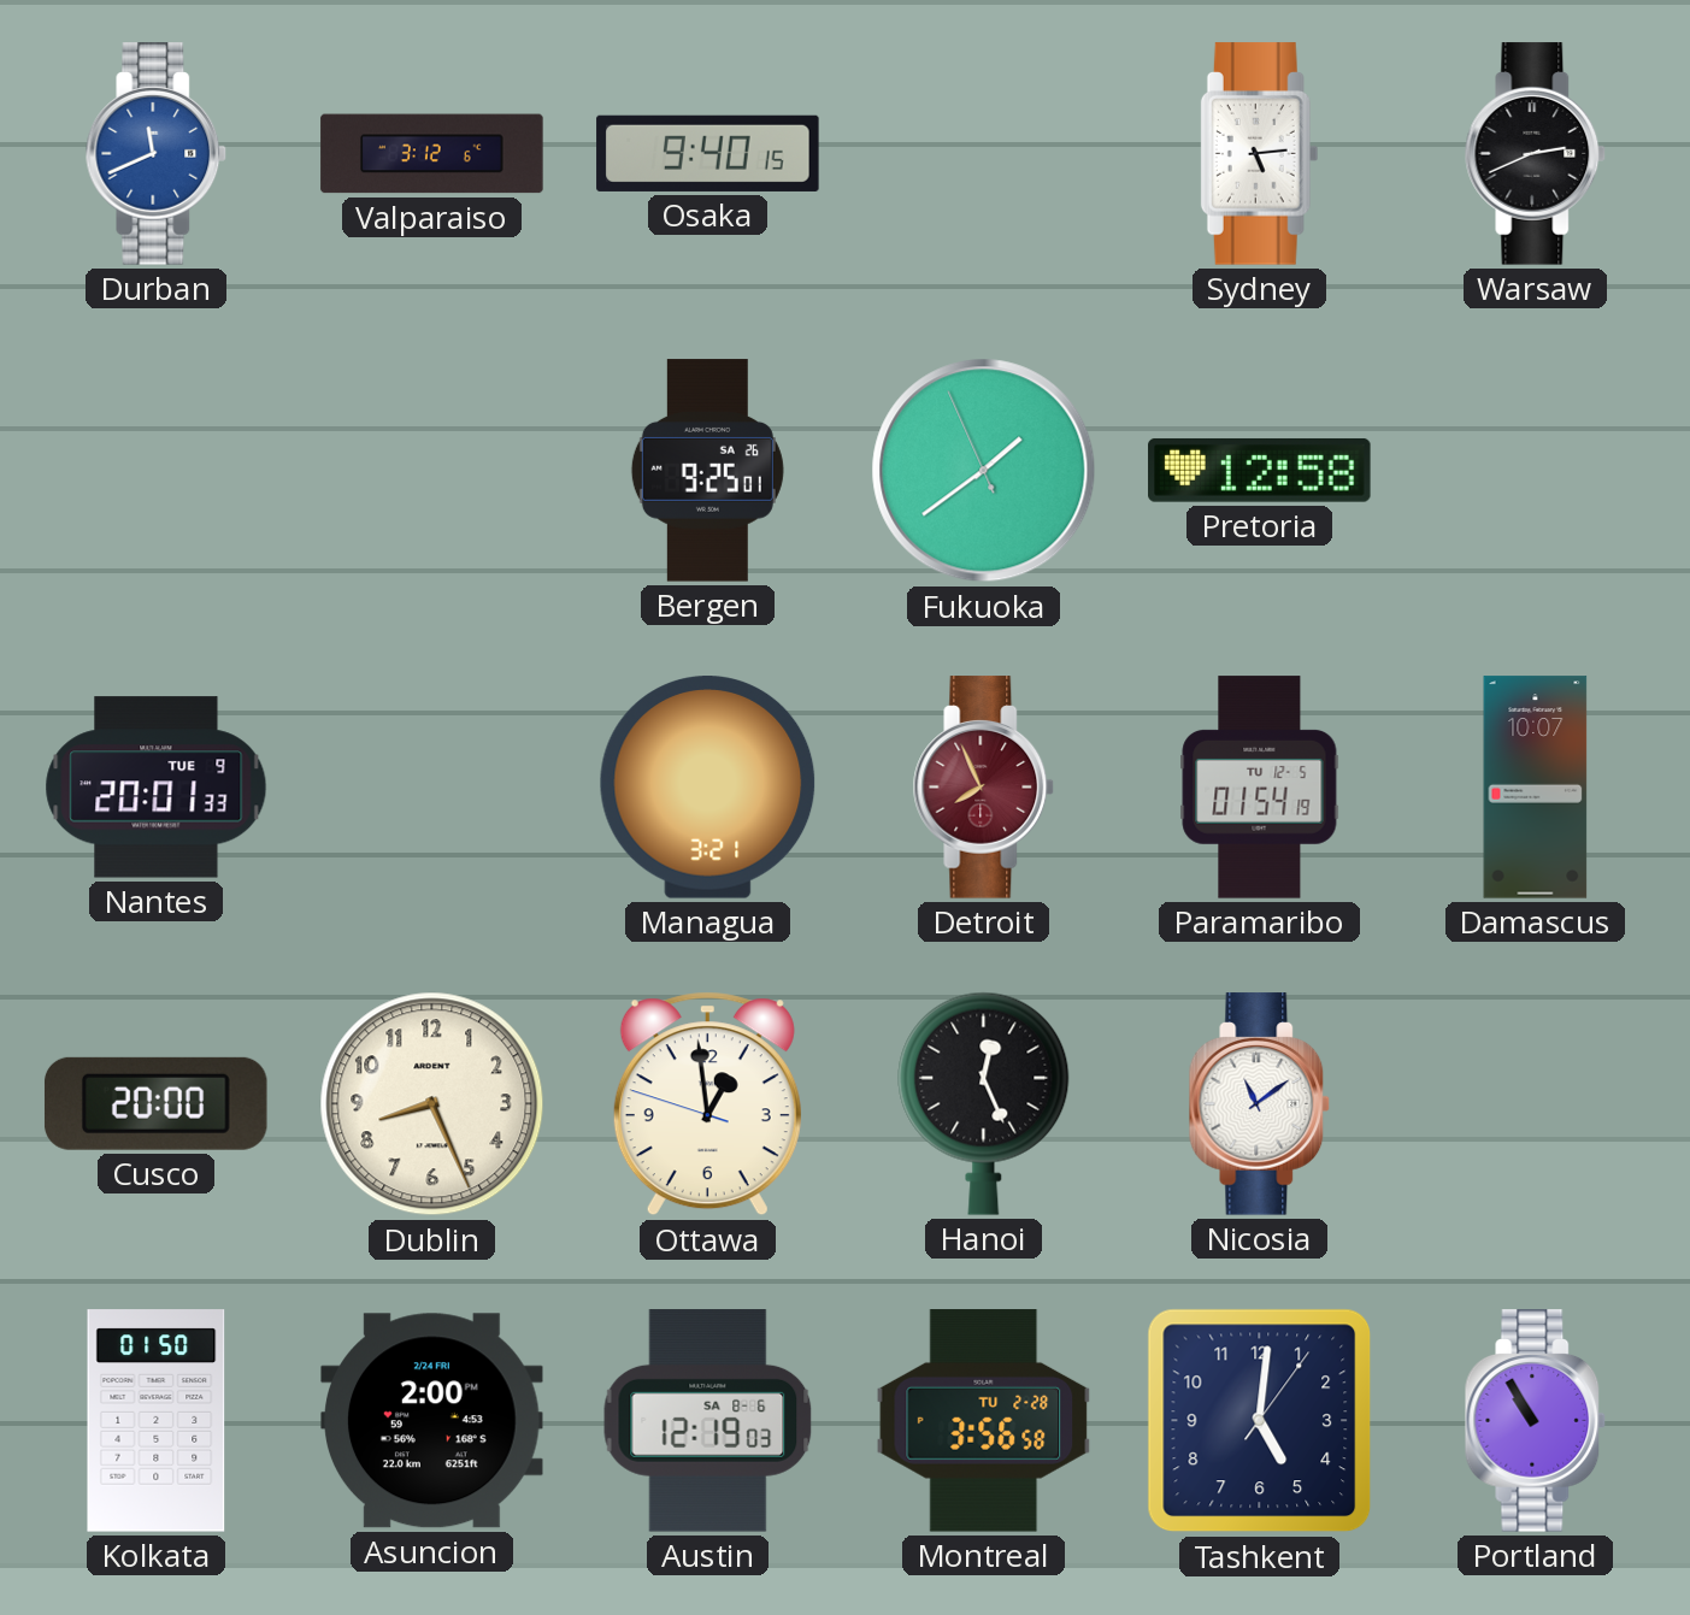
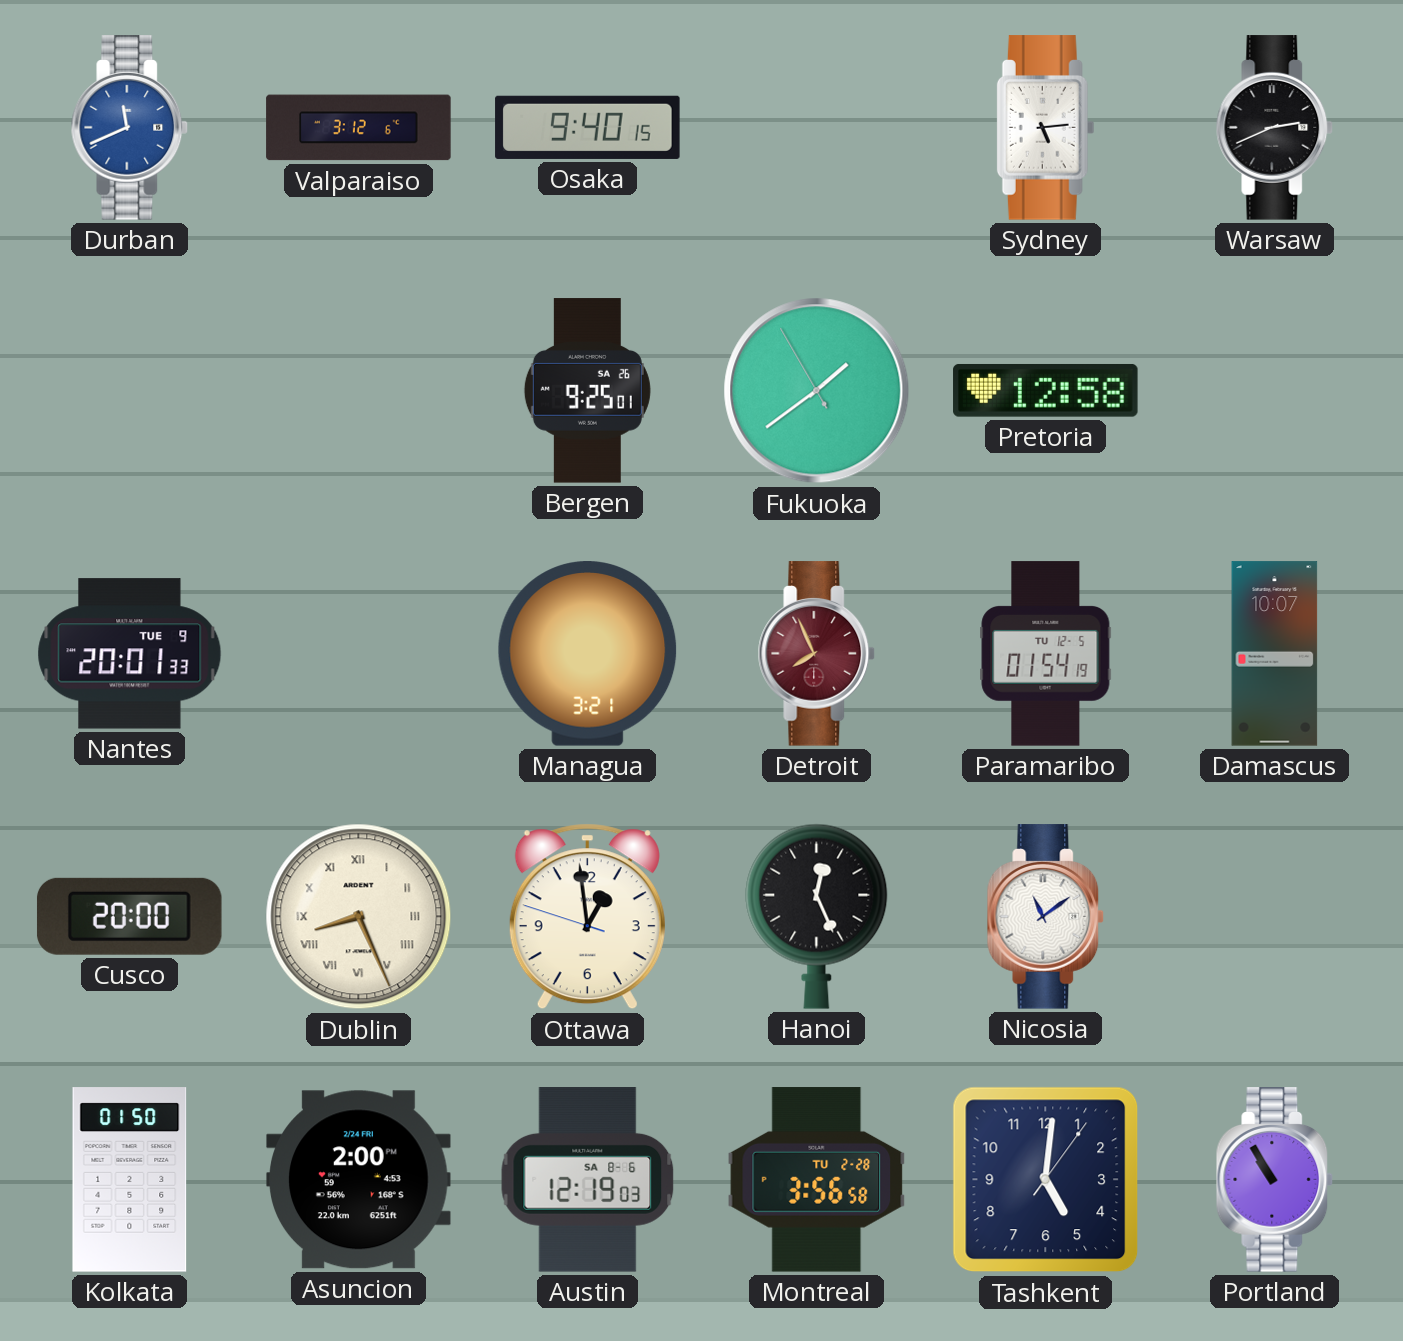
Fukuoka: 1:38:56 -> 1:38:55
Dublin numerals: Arabic -> Roman
